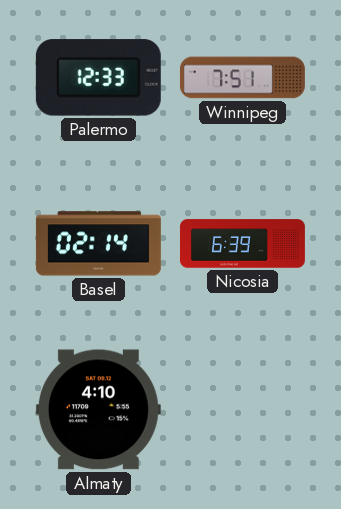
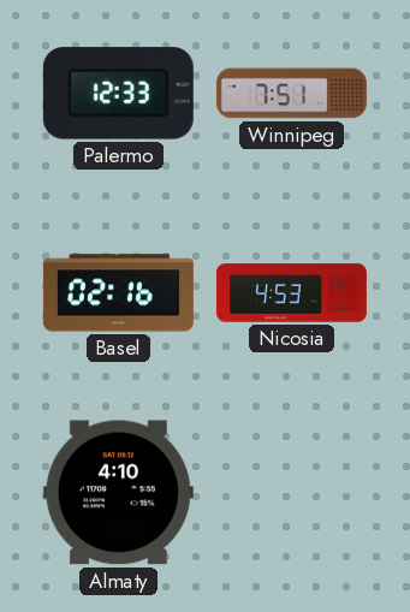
Basel: 02:14 -> 02:16
Nicosia: 6:39 -> 4:53
